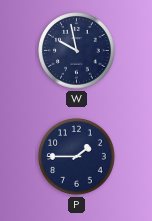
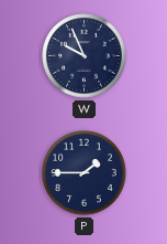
W: 9:58 -> 9:56
